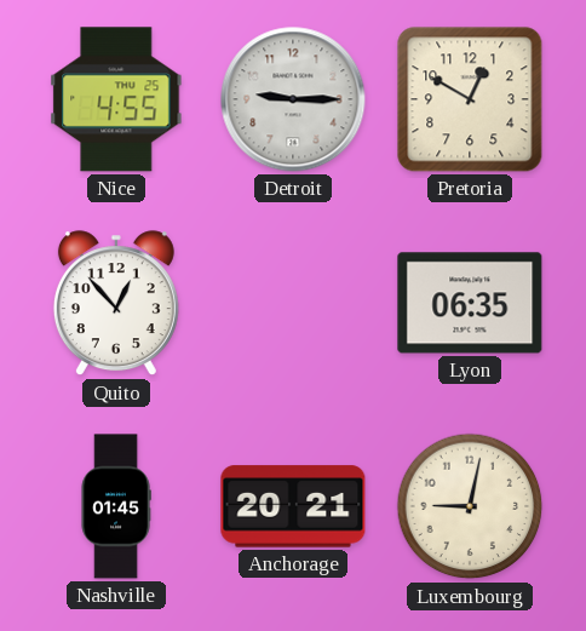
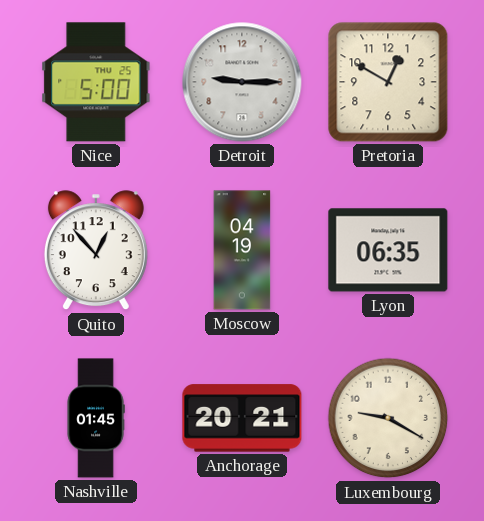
Nice: 4:55 -> 5:00
Moscow: none -> 04:19
Luxembourg: 9:02 -> 9:20
